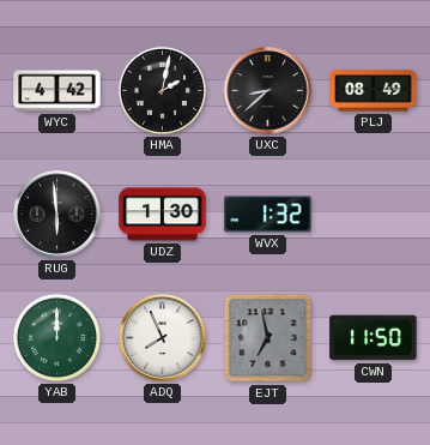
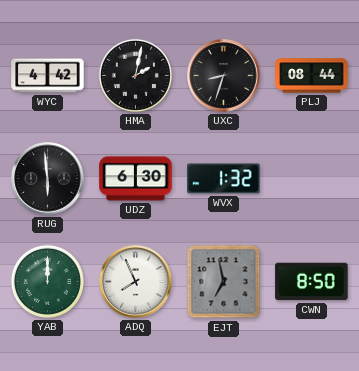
UXC: 8:38 -> 8:33
PLJ: 08:49 -> 08:44
UDZ: 1:30 -> 6:30
CWN: 11:50 -> 8:50
